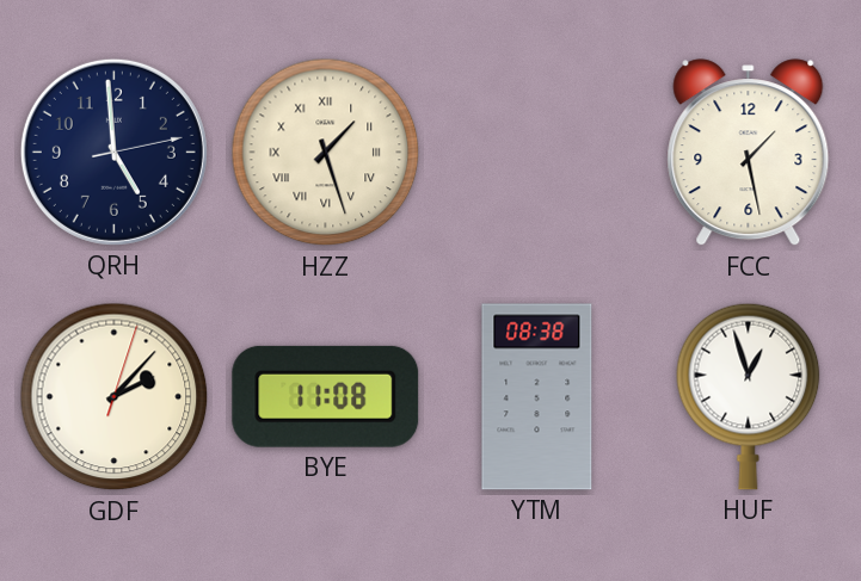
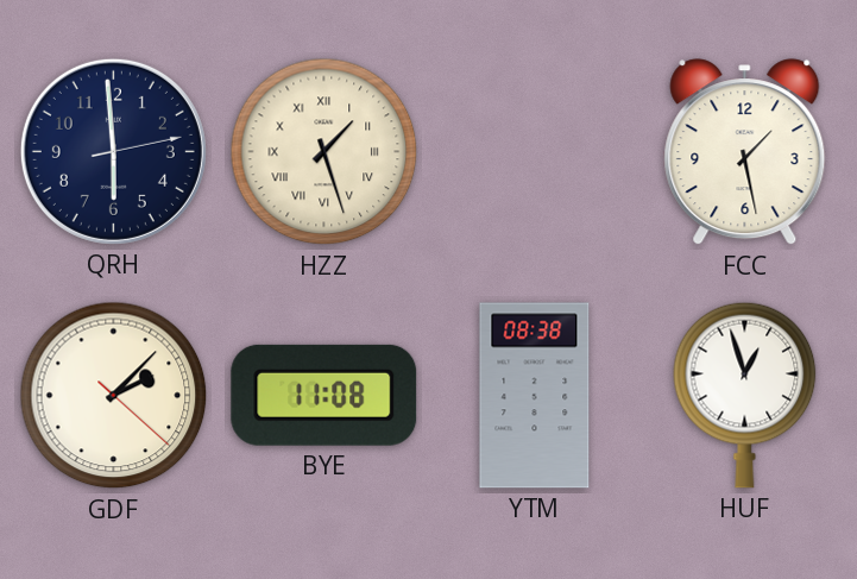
QRH: 4:59 -> 5:59
GDF: 2:07:03 -> 2:07:22
